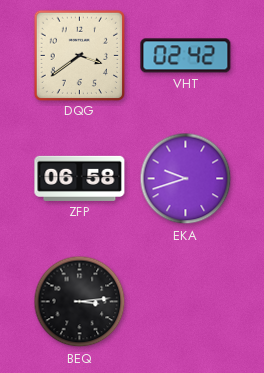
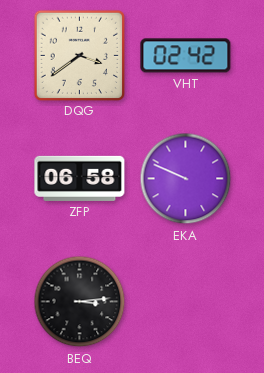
EKA: 9:42 -> 9:49
